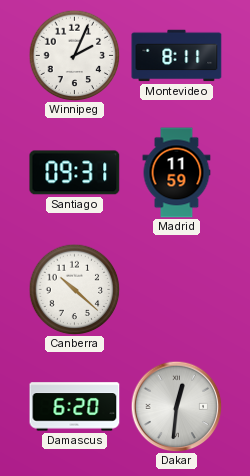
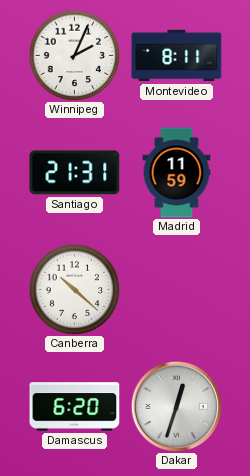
Santiago: 09:31 -> 21:31
Dakar: 12:31 -> 12:33
